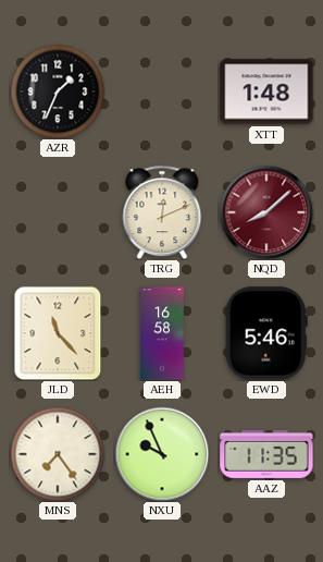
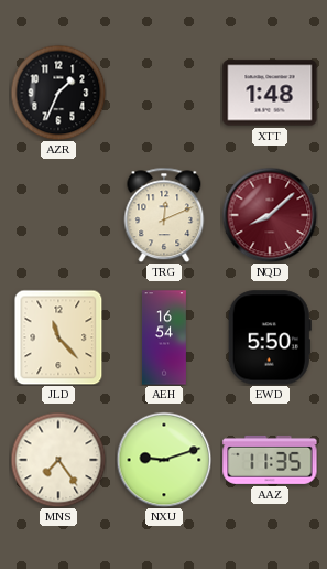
AEH: 16:58 -> 16:54
EWD: 5:46 -> 5:50
NXU: 9:56 -> 9:12
